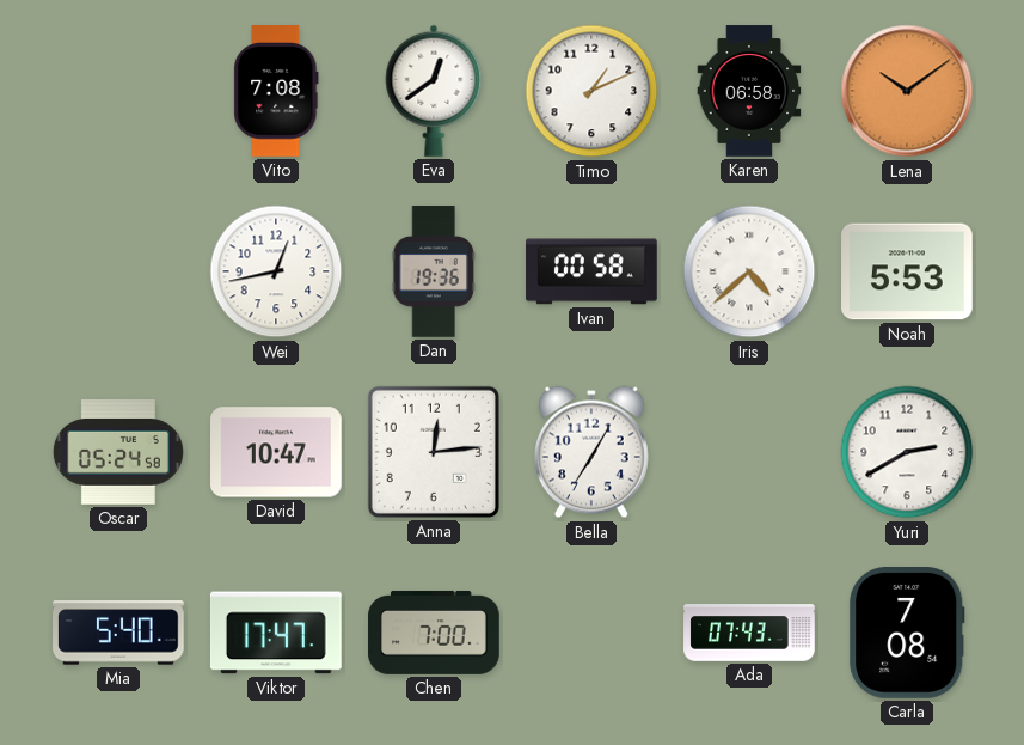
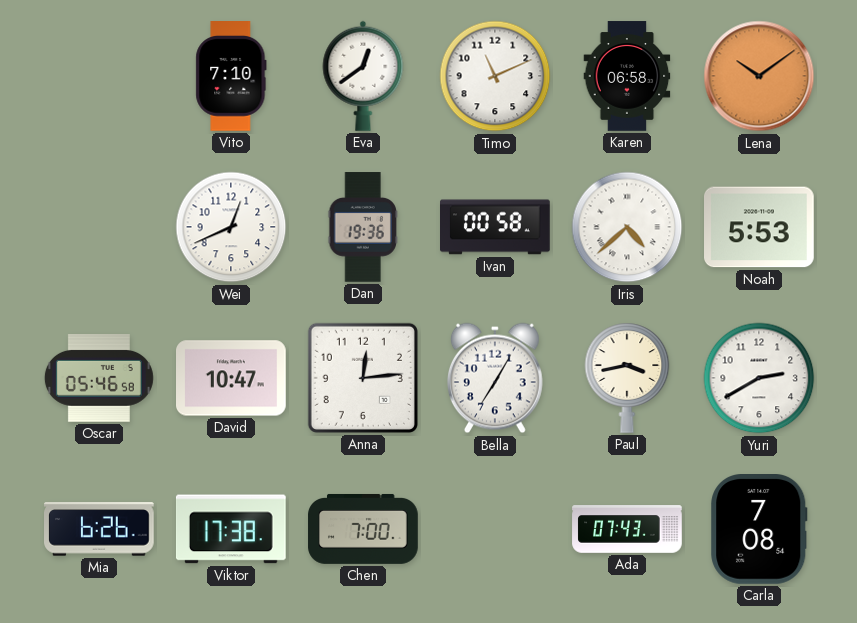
Vito: 7:08 -> 7:10
Timo: 1:11 -> 11:11
Wei: 12:43 -> 12:41
Oscar: 05:24 -> 05:46
Paul: none -> 3:43
Mia: 5:40 -> 6:26
Viktor: 17:47 -> 17:38
